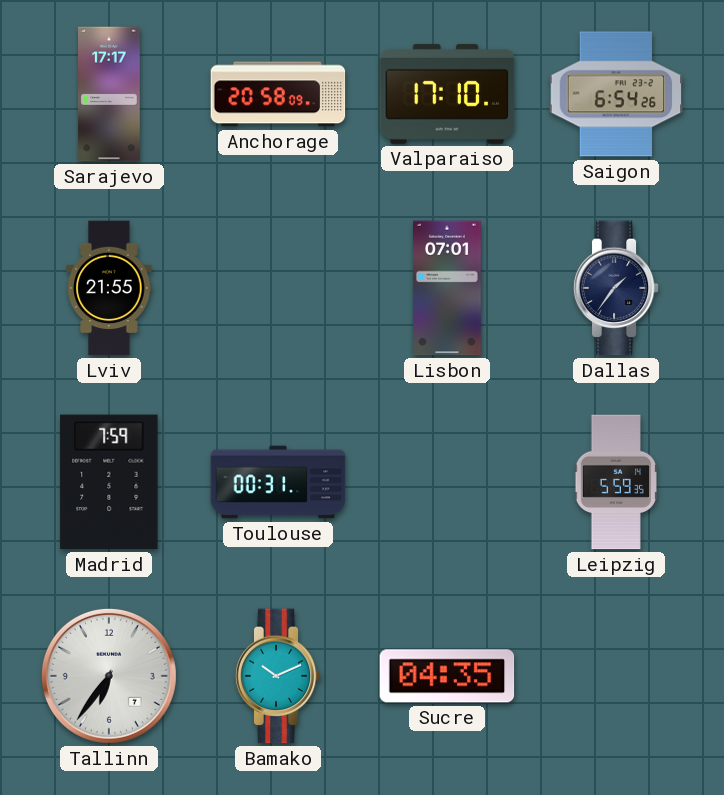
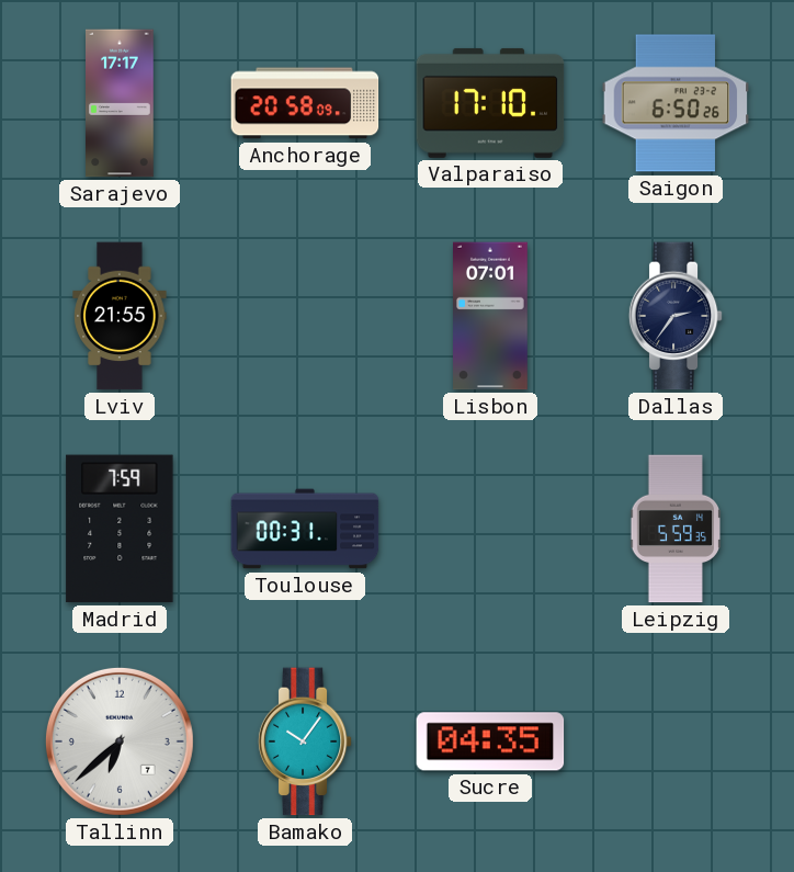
Saigon: 6:54 -> 6:50
Dallas: 1:36 -> 2:36
Tallinn: 6:36 -> 6:38
Bamako: 10:11 -> 10:06
